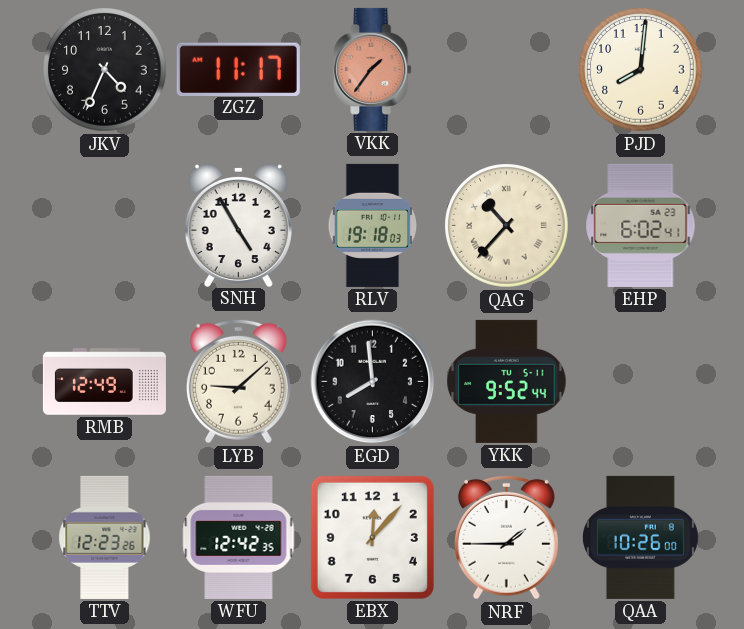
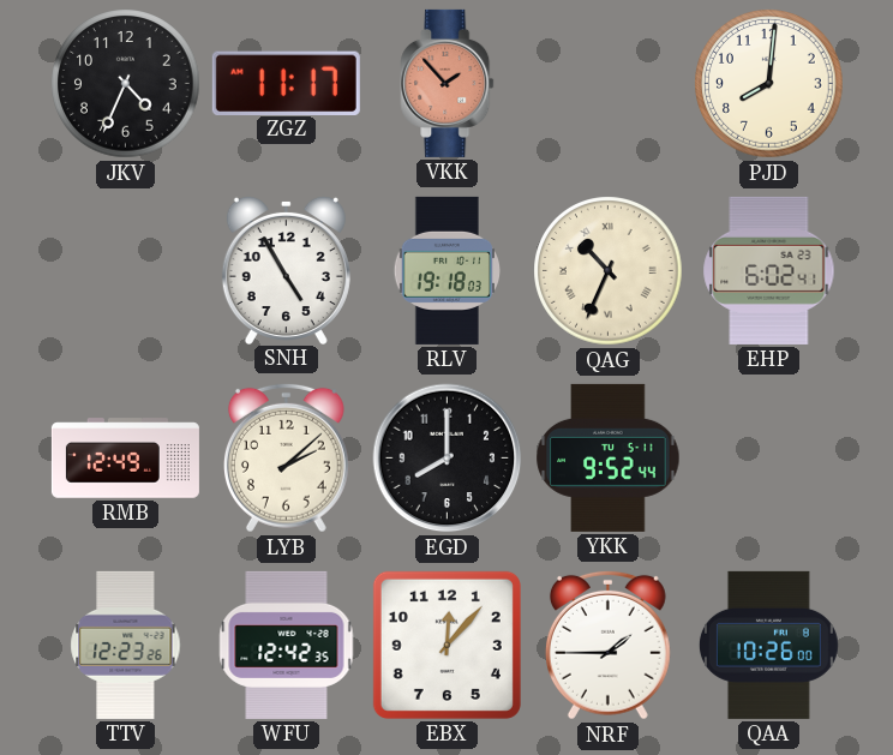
VKK: 1:36 -> 1:53
QAG: 10:37 -> 10:34
LYB: 9:08 -> 2:08
EGD: 7:59 -> 8:00
